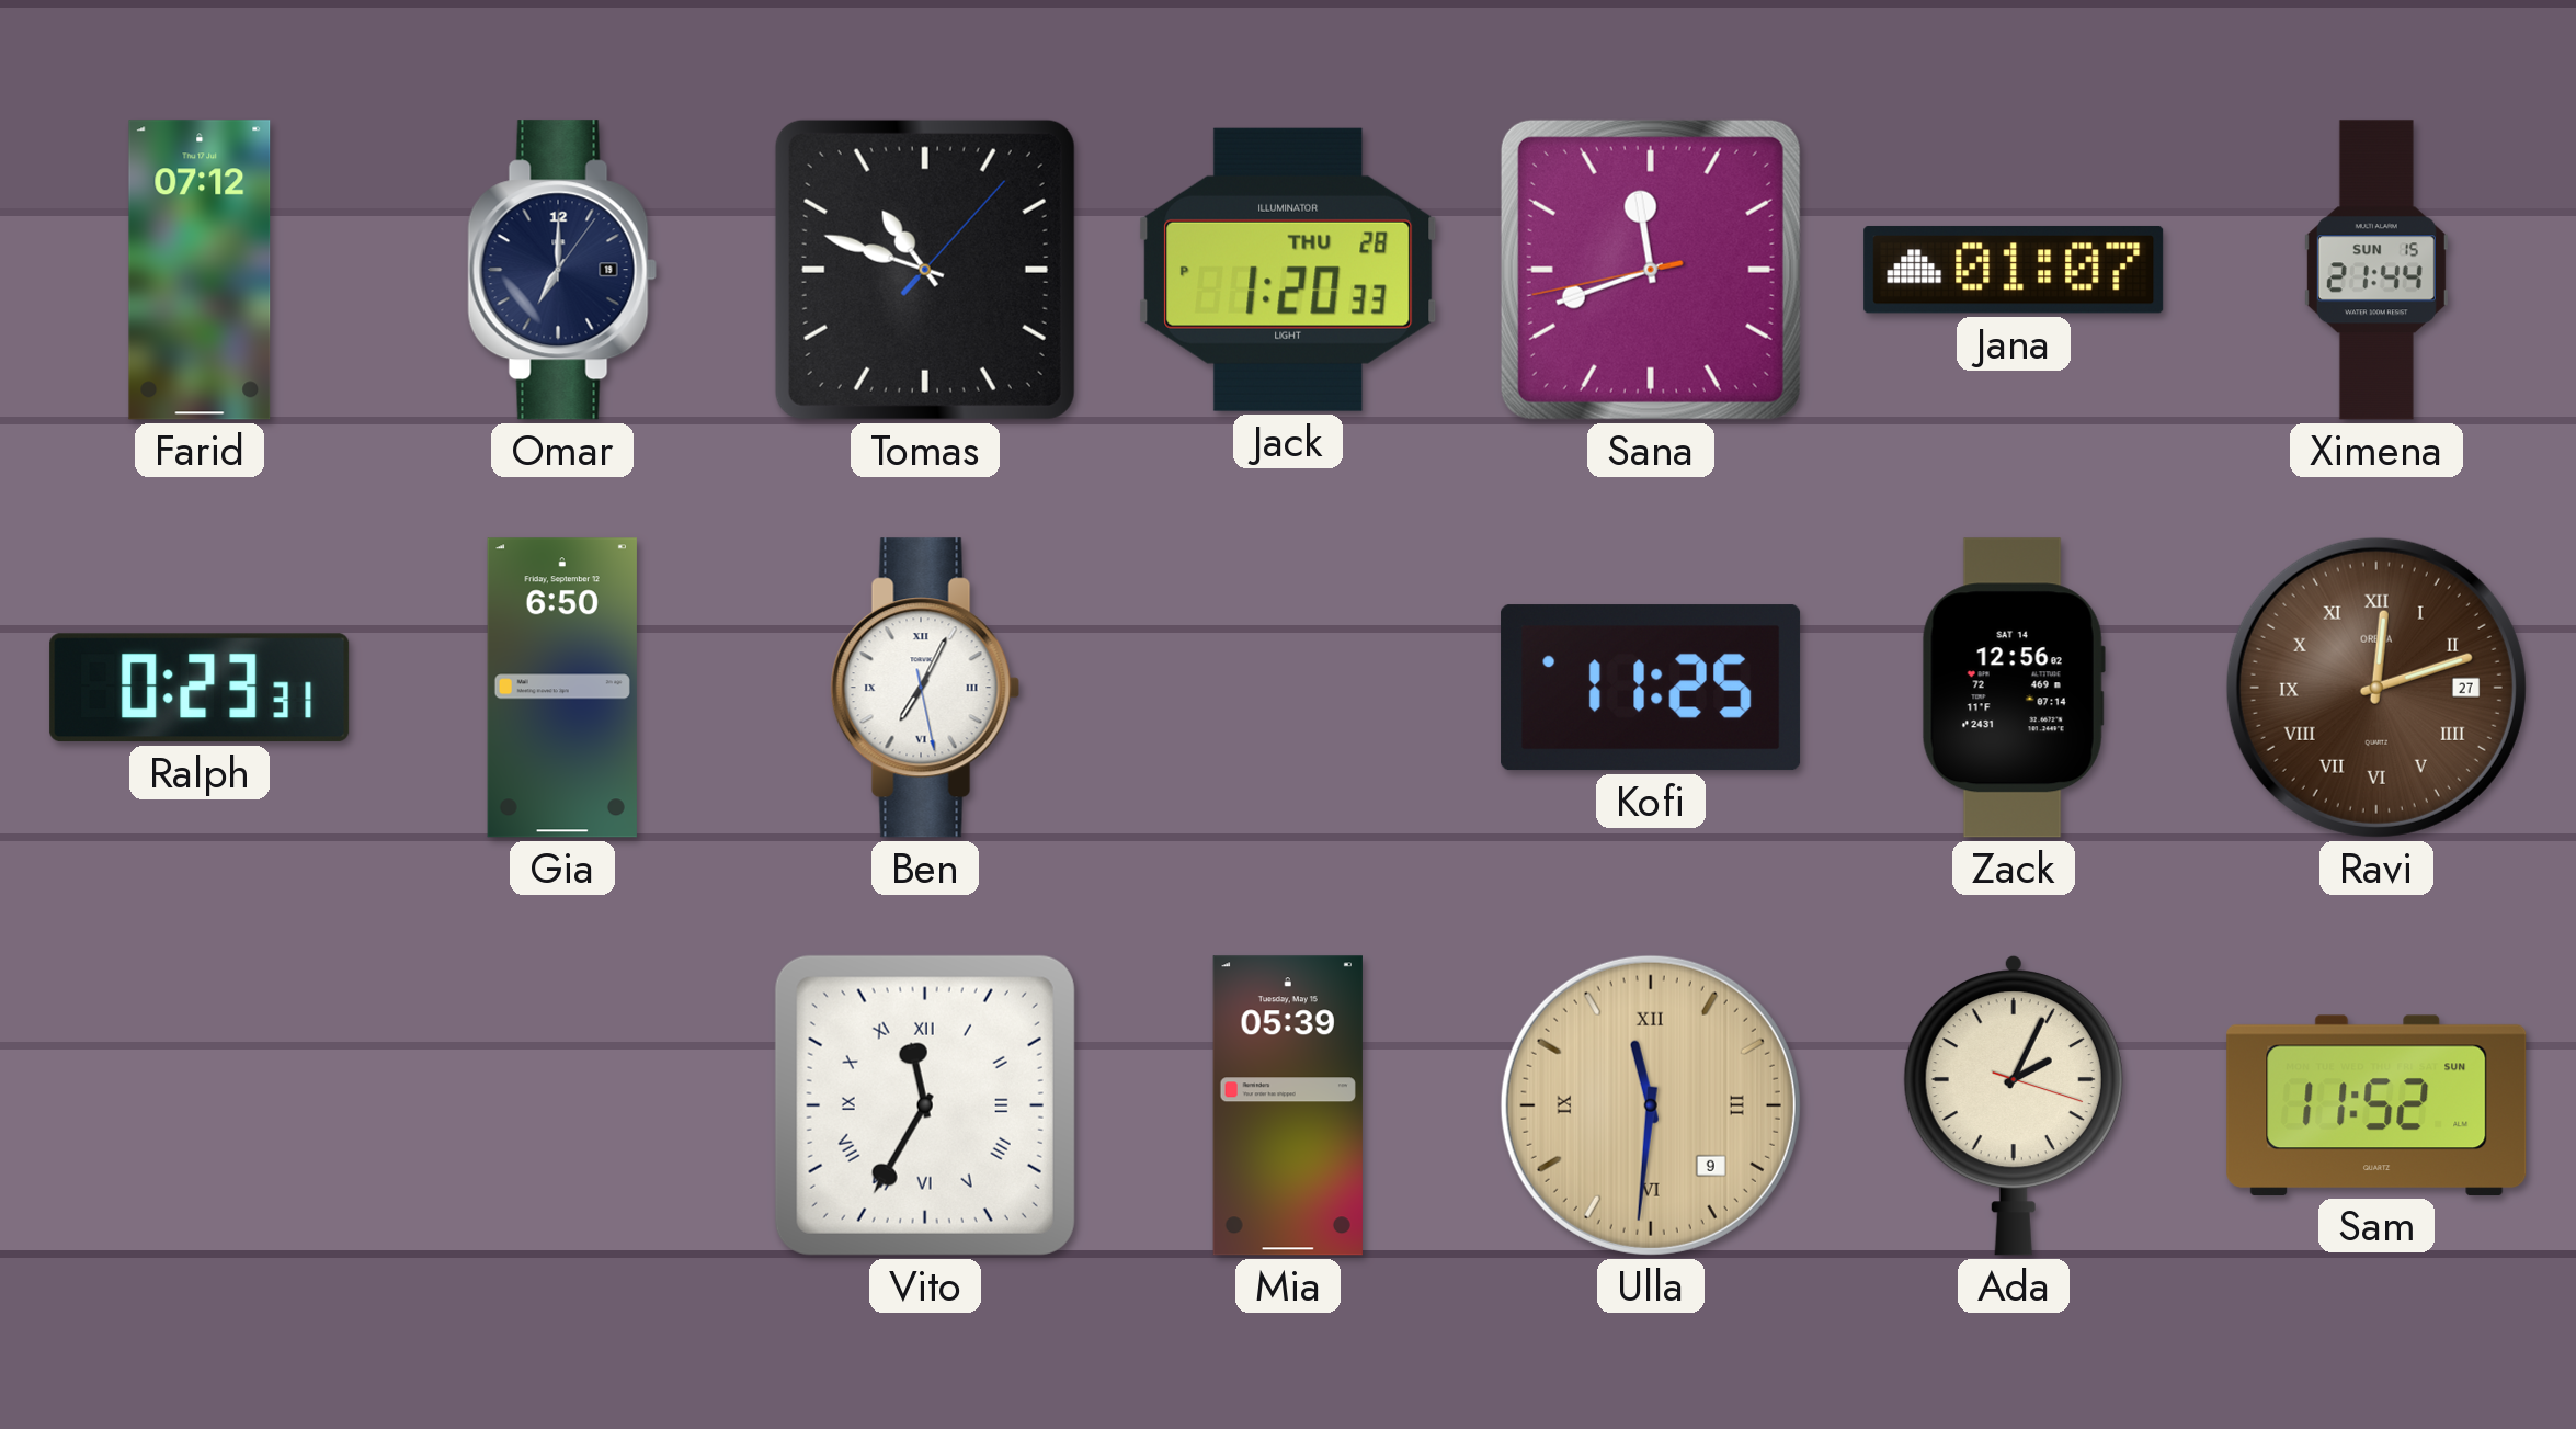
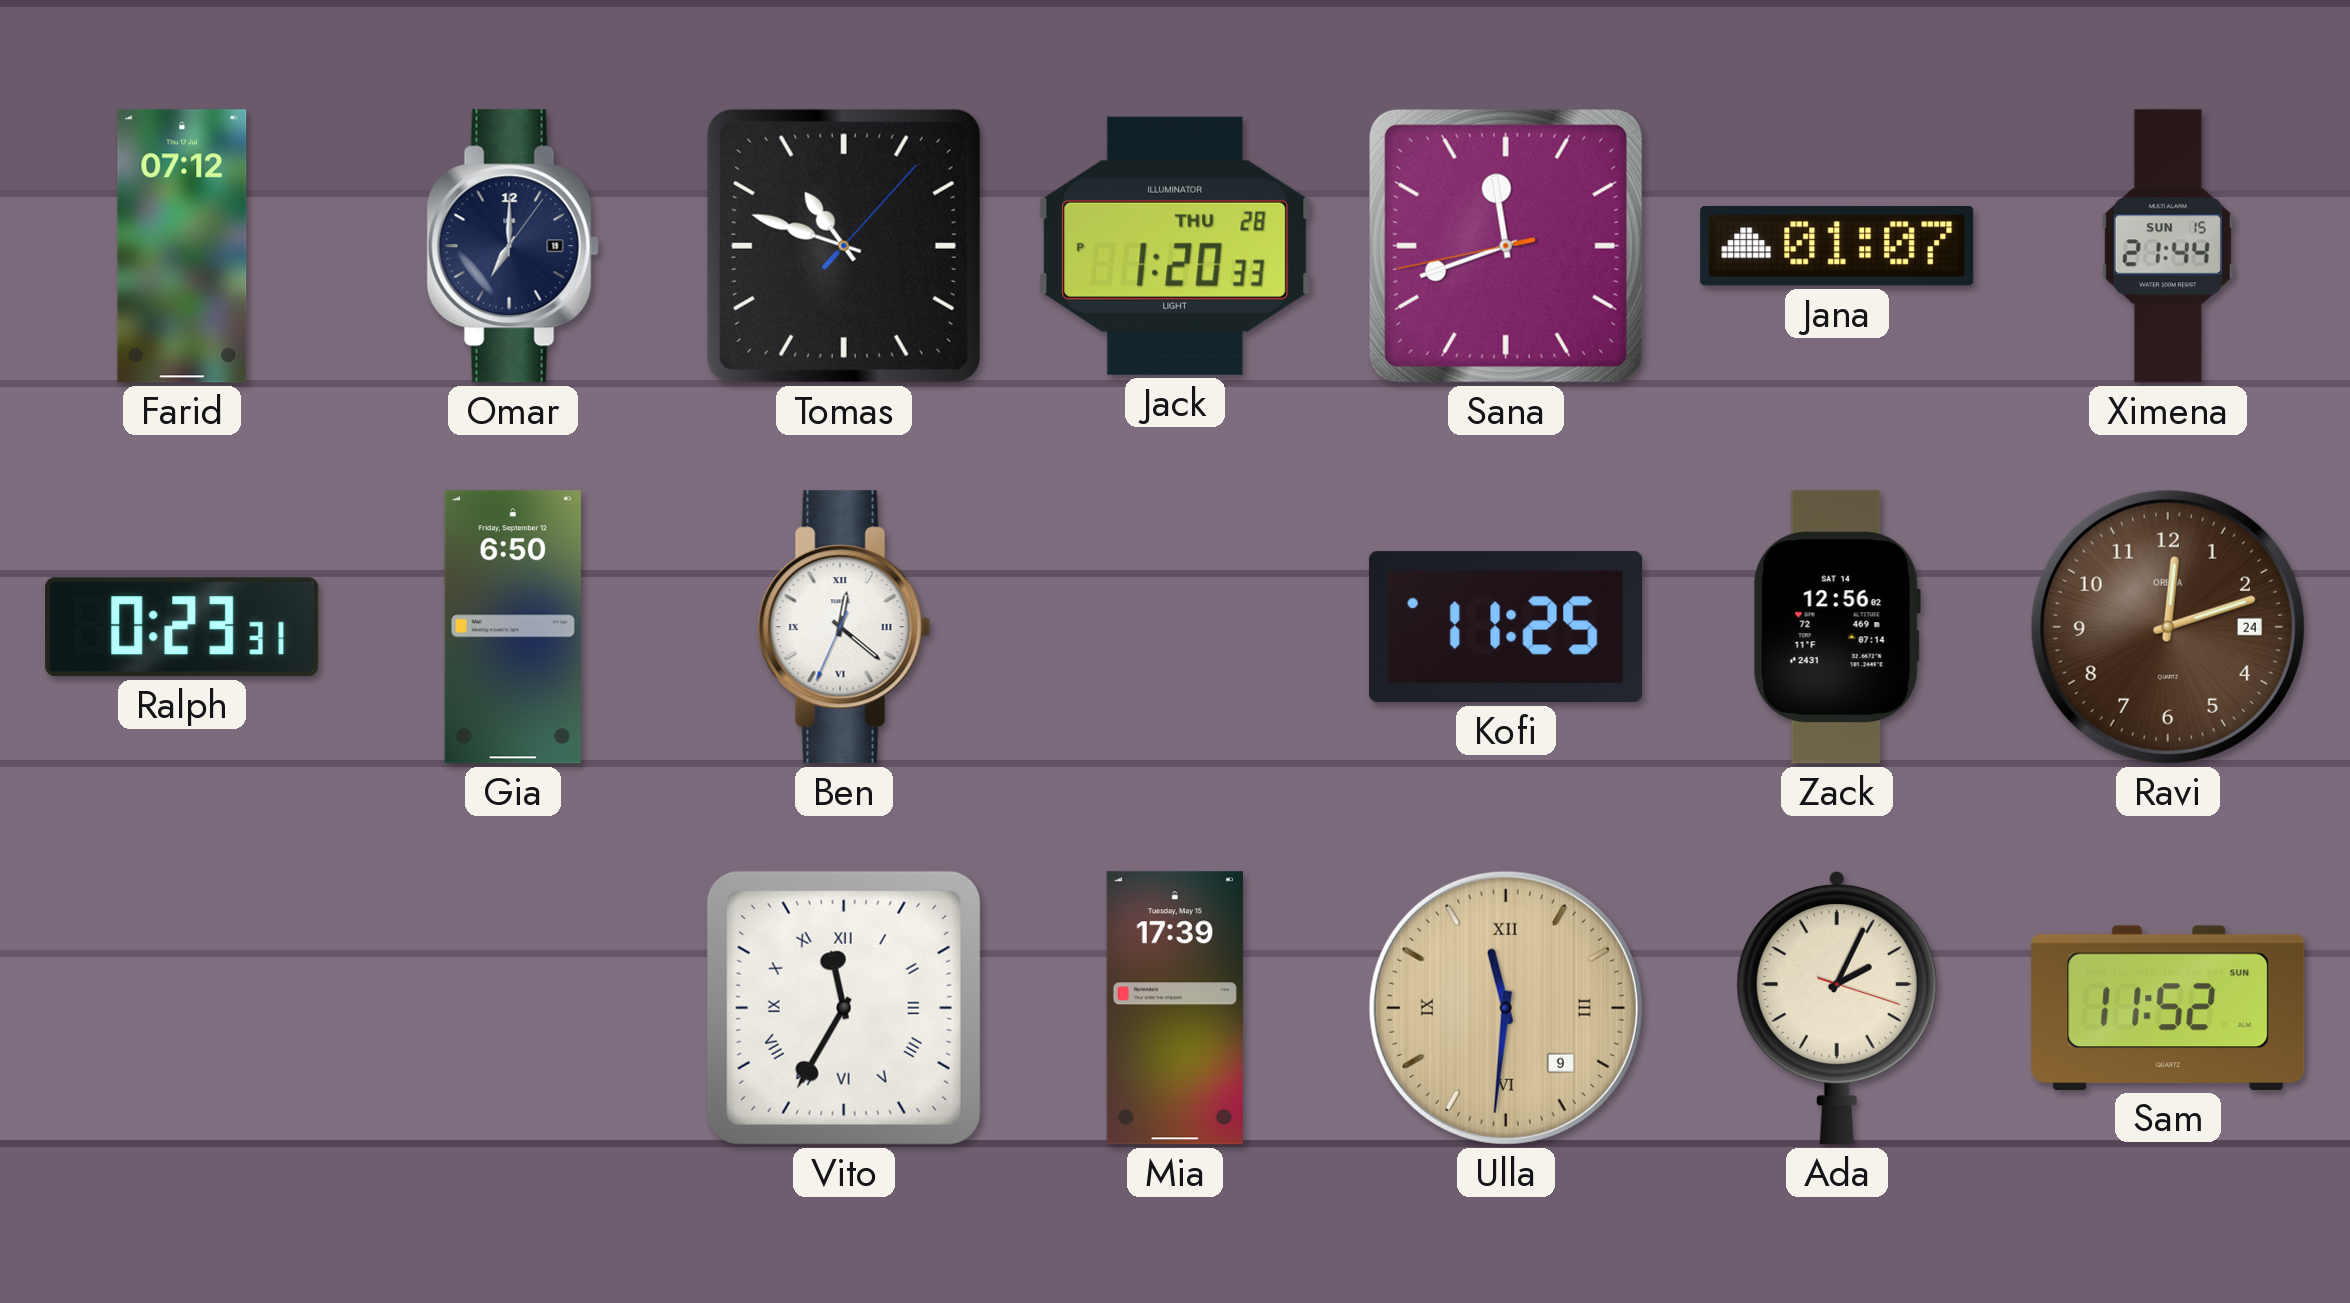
Ben: 7:04 -> 12:21
Ravi date: 27 -> 24
Ravi numerals: Roman -> Arabic
Mia: 05:39 -> 17:39
